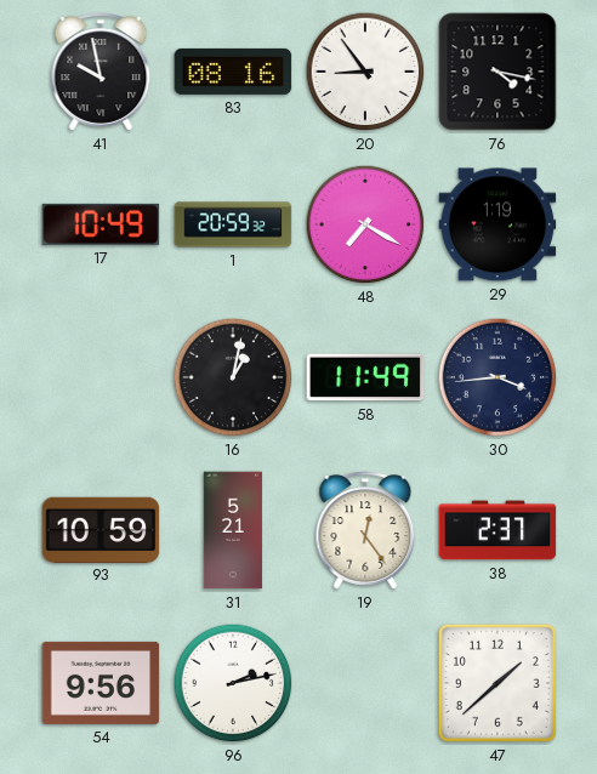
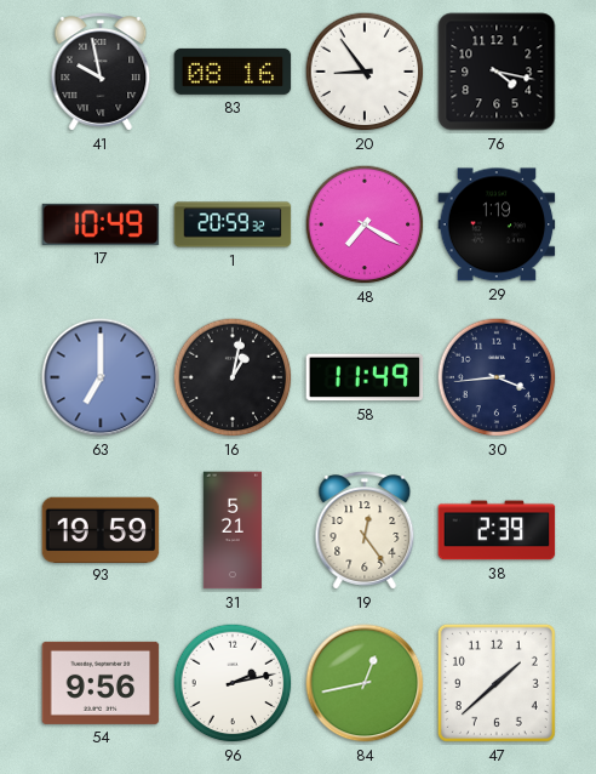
63: none -> 7:00
93: 10:59 -> 19:59
38: 2:37 -> 2:39
84: none -> 12:43
